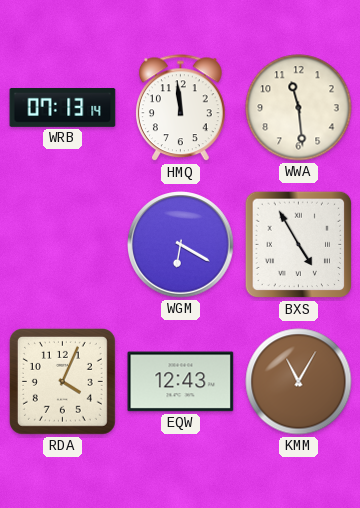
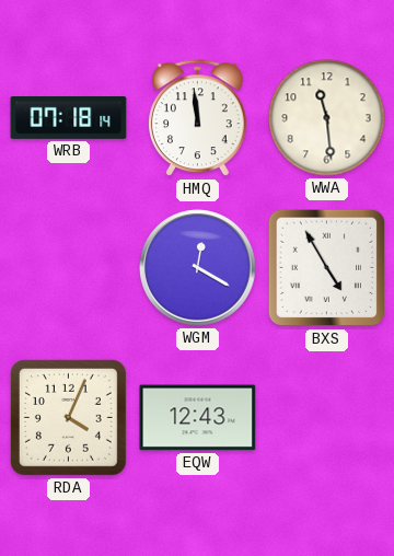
WRB: 07:13 -> 07:18
WGM: 6:20 -> 12:20
KMM: 11:05 -> none
